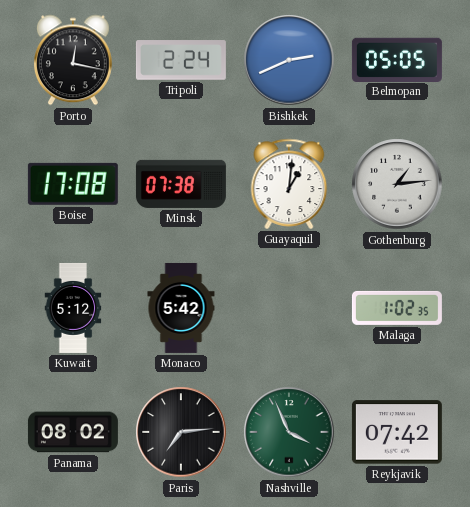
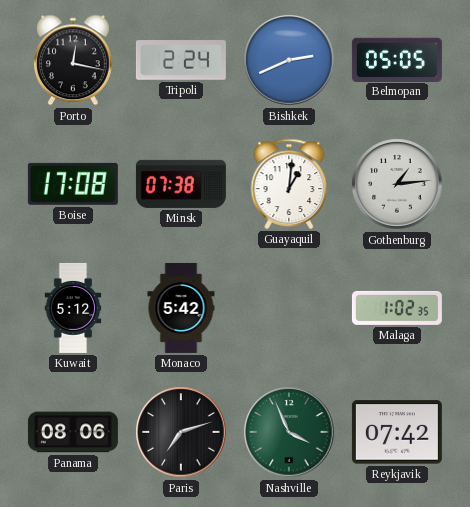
Panama: 08:02 -> 08:06
Paris: 7:14 -> 7:12
